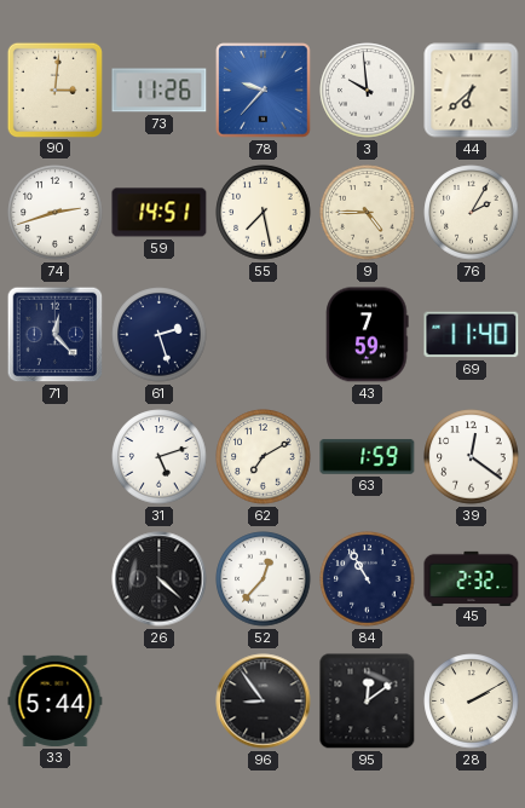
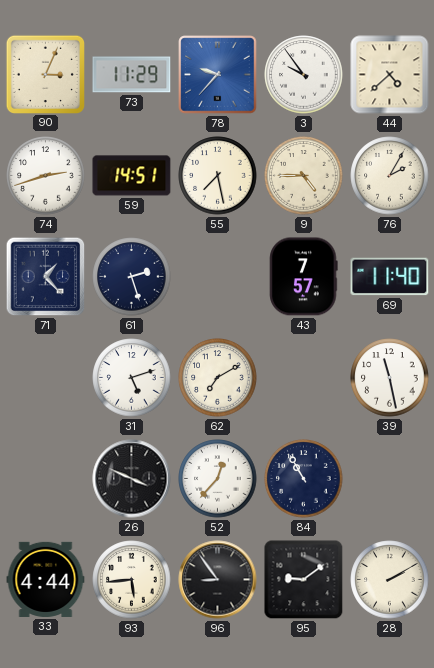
90: 3:01 -> 3:04
73: 11:26 -> 11:29
3: 9:59 -> 9:54
44: 6:38 -> 4:38
71: 12:23 -> 1:23
43: 7:59 -> 7:57
63: 1:59 -> none
39: 12:21 -> 11:28
26: 4:22 -> 3:49
45: 2:32 -> none
33: 5:44 -> 4:44
93: none -> 5:44
95: 12:09 -> 9:09
